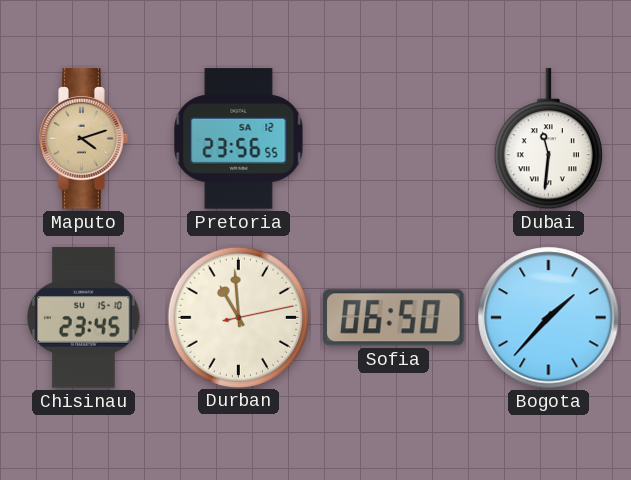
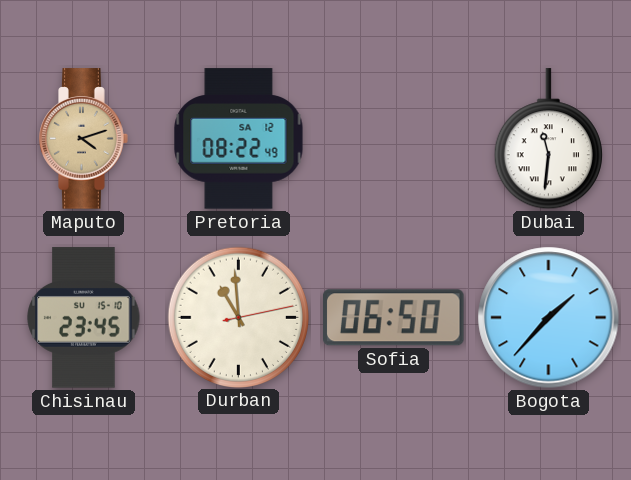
Pretoria: 23:56 -> 08:22
